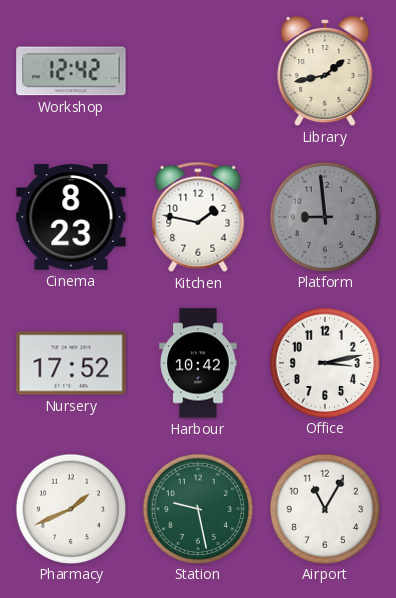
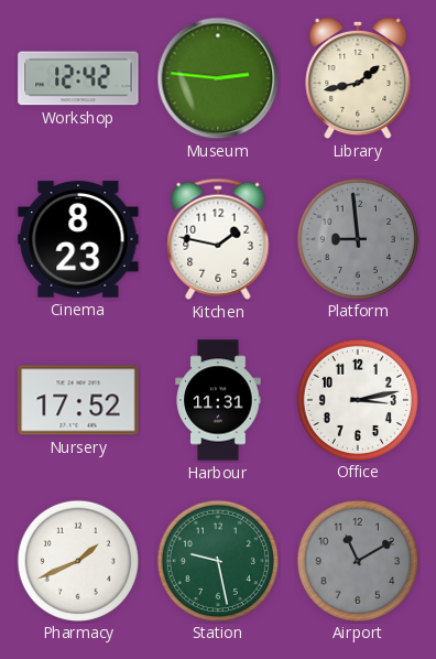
Museum: none -> 2:46
Harbour: 10:42 -> 11:31
Airport: 11:05 -> 11:10
Airport dial: white -> grey
